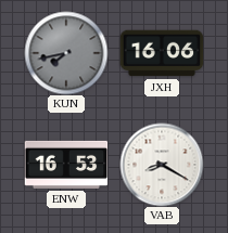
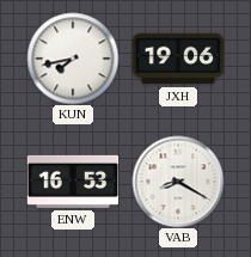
KUN dial: grey -> white
JXH: 16:06 -> 19:06
